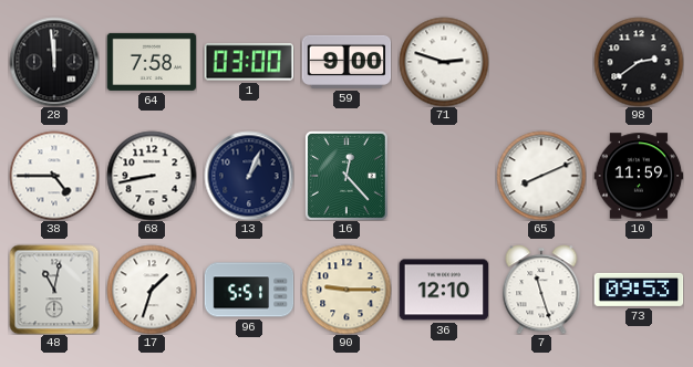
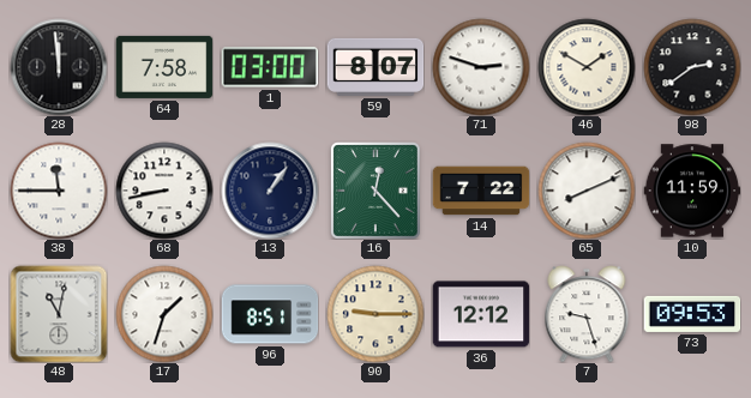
59: 9:00 -> 8:07
46: none -> 1:50
38: 4:45 -> 11:45
13: 1:04 -> 1:06
14: none -> 7:22
96: 5:51 -> 8:51
36: 12:10 -> 12:12
7: 11:27 -> 9:27
